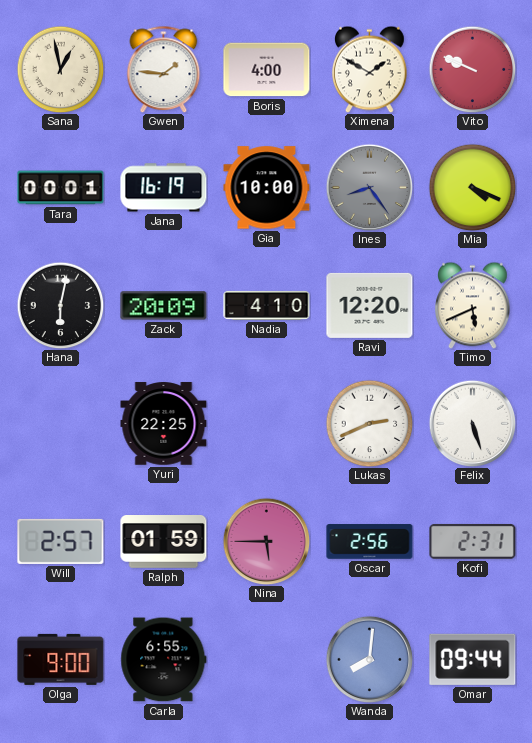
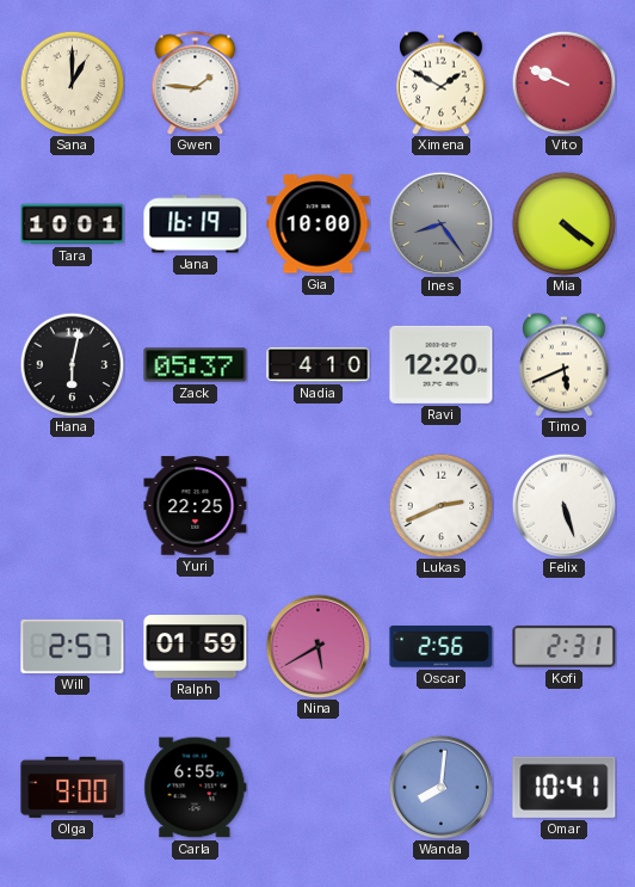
Sana: 12:58 -> 1:00
Boris: 4:00 -> none
Tara: 00:01 -> 10:01
Mia: 4:19 -> 4:21
Zack: 20:09 -> 05:37
Nina: 5:45 -> 5:40
Omar: 09:44 -> 10:41
